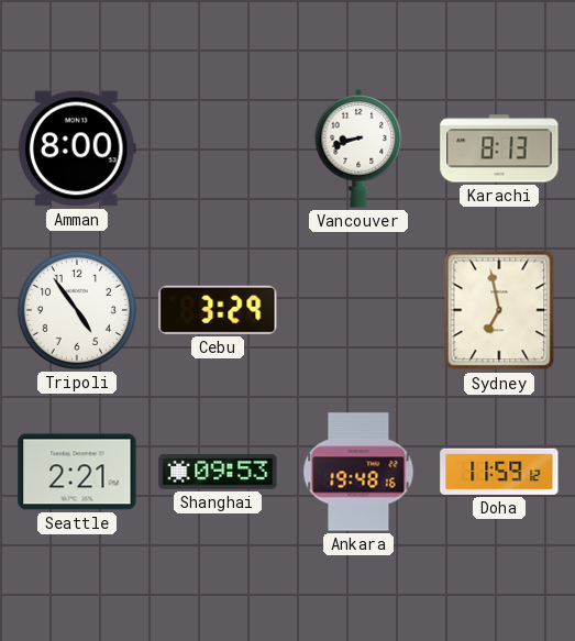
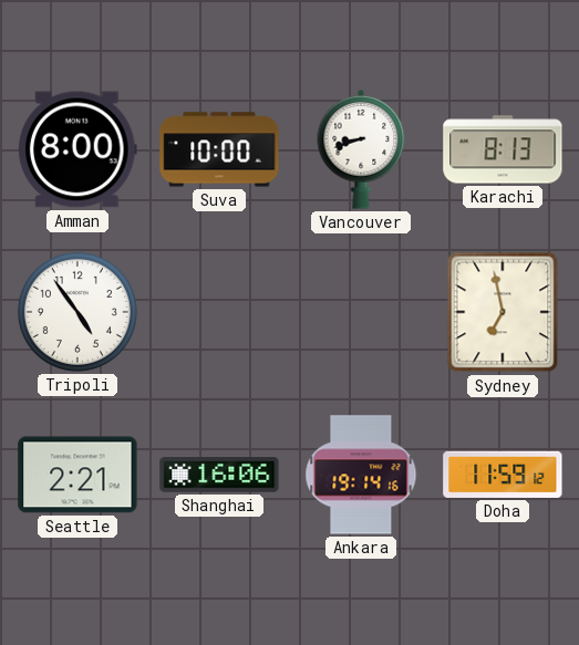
Suva: none -> 10:00
Cebu: 3:29 -> none
Shanghai: 09:53 -> 16:06
Ankara: 19:48 -> 19:14
